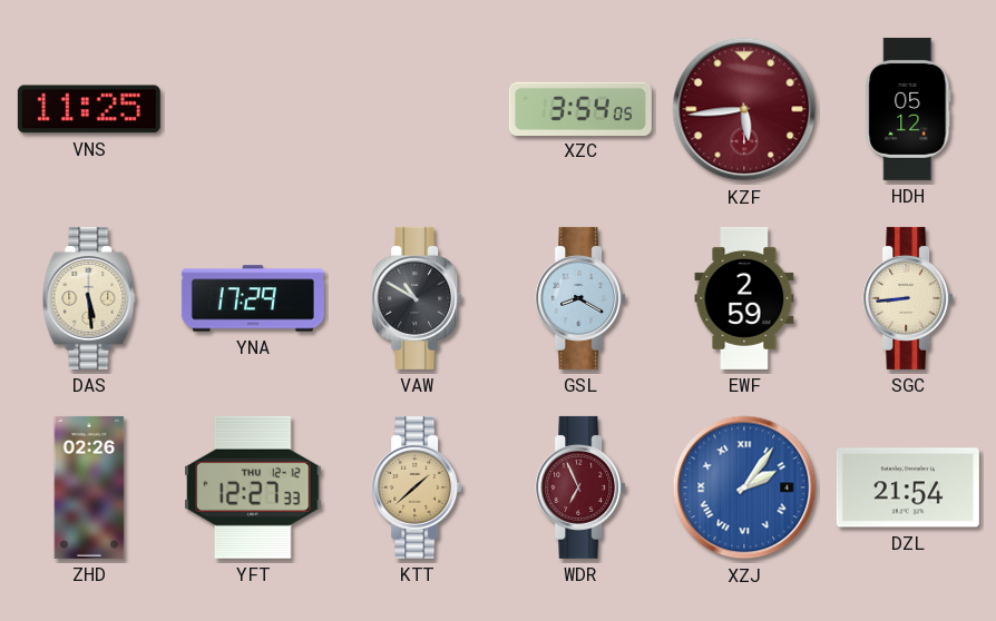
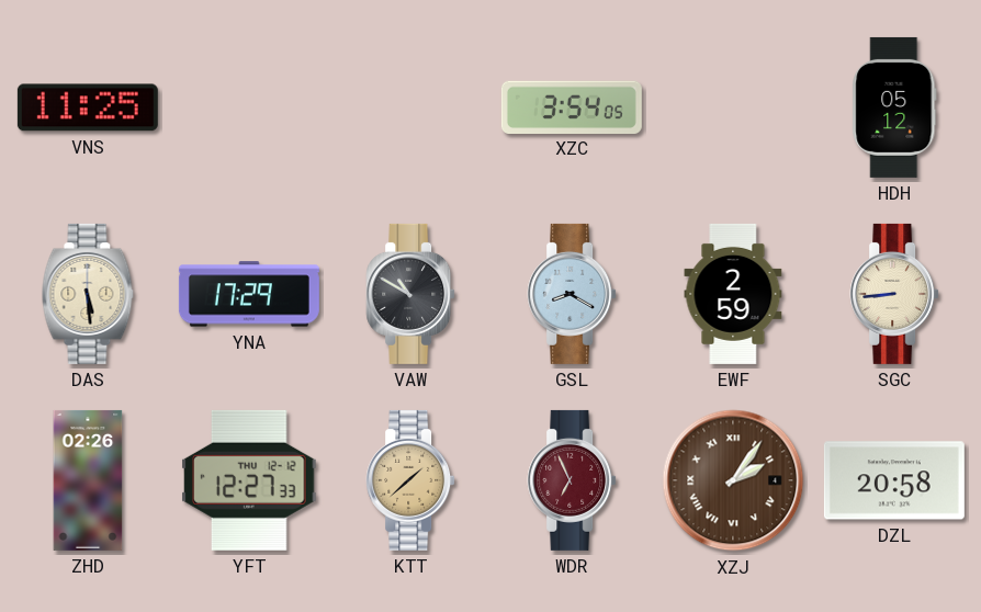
KZF: 5:44 -> none
XZJ dial: blue -> brown
DZL: 21:54 -> 20:58
